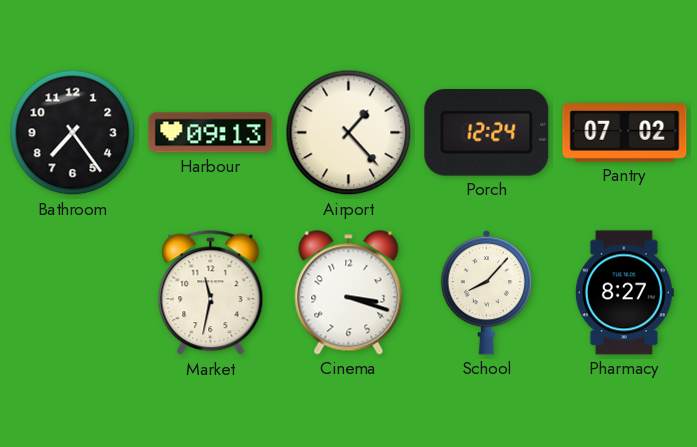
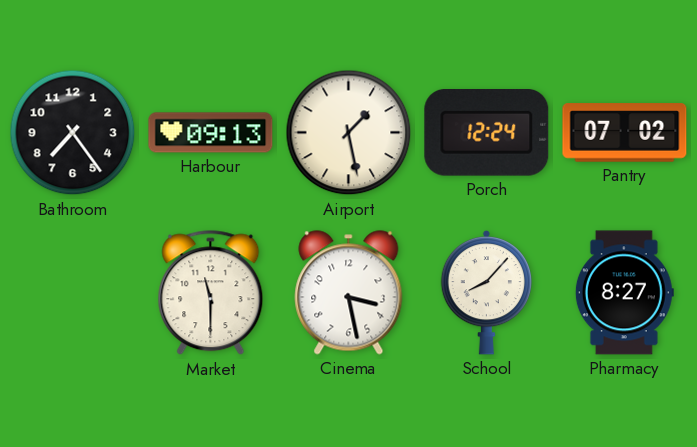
Airport: 1:23 -> 1:28
Market: 11:32 -> 11:30
Cinema: 3:18 -> 3:28
